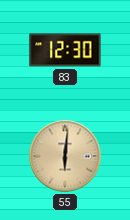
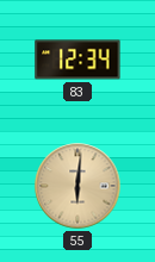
83: 12:30 -> 12:34
